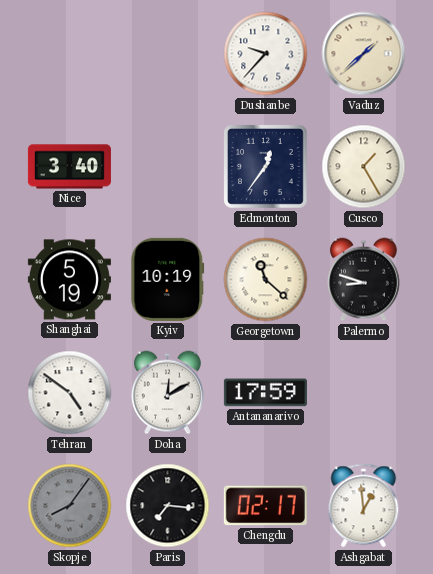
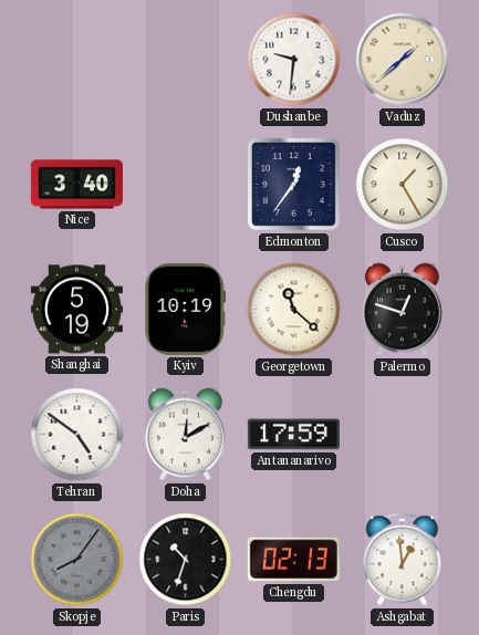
Dushanbe: 9:37 -> 9:31
Palermo: 8:48 -> 12:48
Paris: 7:16 -> 10:33
Chengdu: 02:17 -> 02:13
